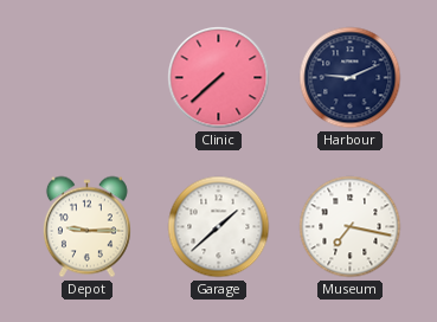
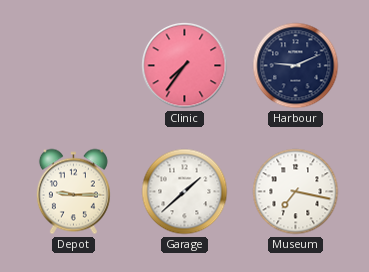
Clinic: 7:38 -> 7:36
